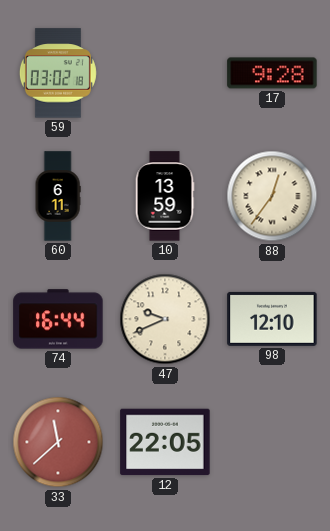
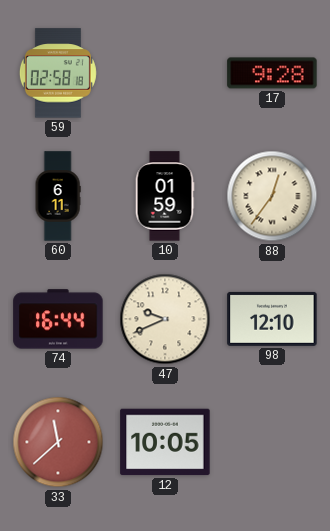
59: 03:02 -> 02:58
10: 13:59 -> 01:59
12: 22:05 -> 10:05
